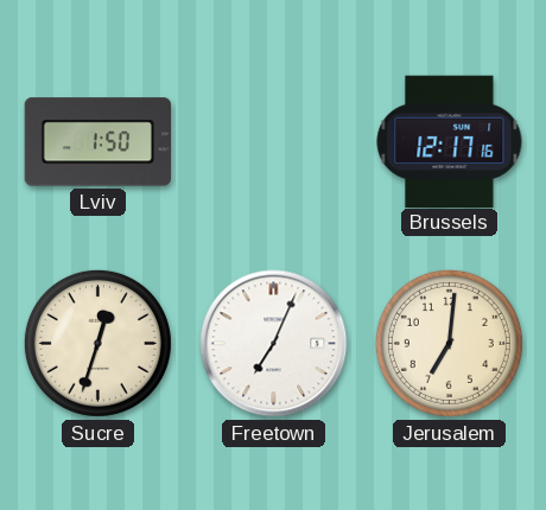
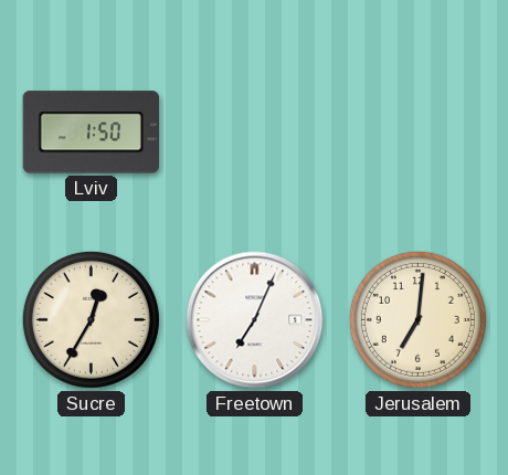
Brussels: 12:17 -> none
Sucre: 12:33 -> 12:35
